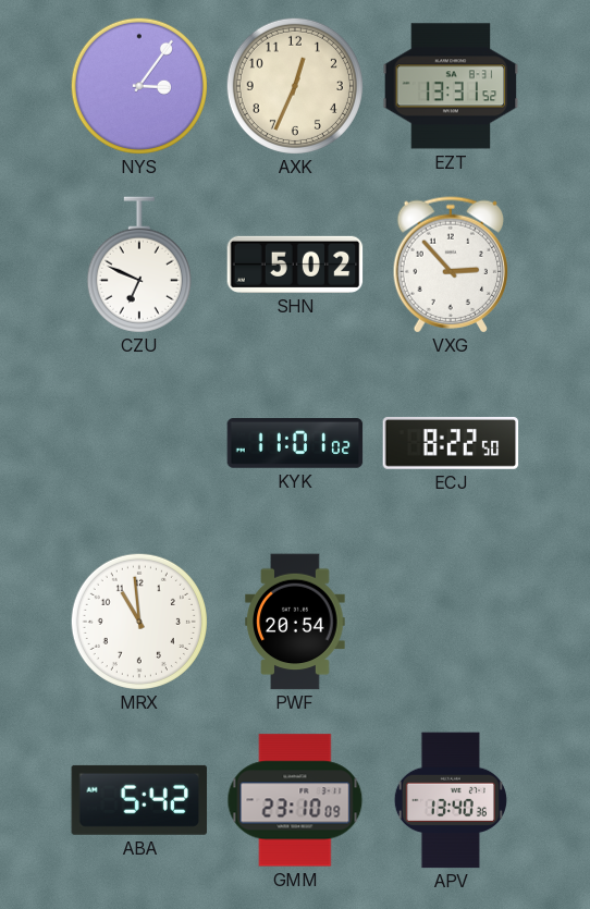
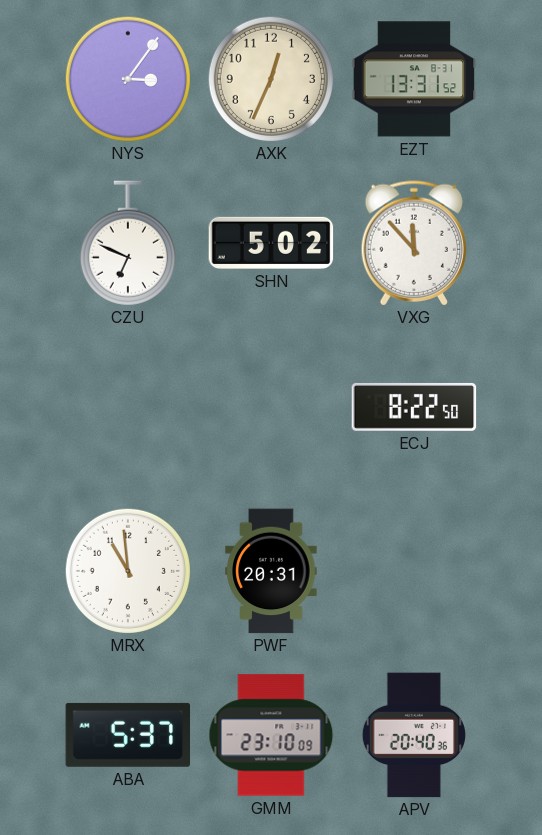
VXG: 2:53 -> 11:53
KYK: 11:01 -> none
PWF: 20:54 -> 20:31
ABA: 5:42 -> 5:37
APV: 13:40 -> 20:40
